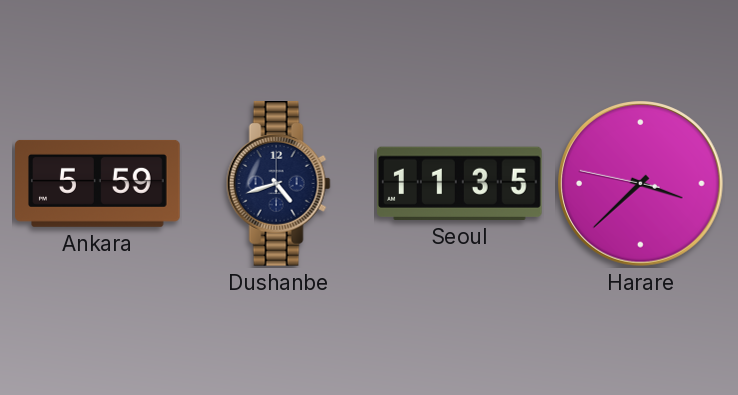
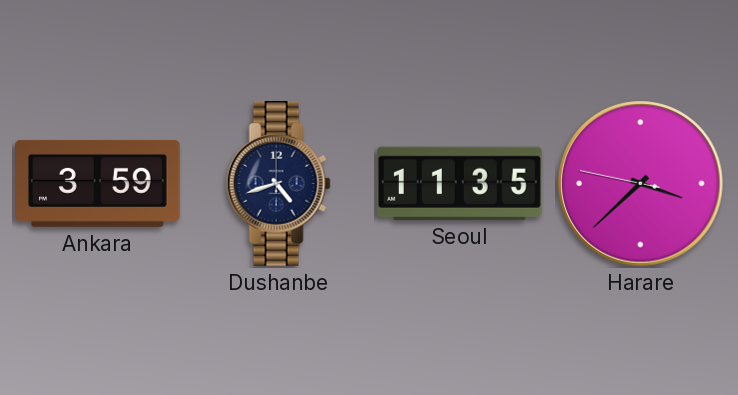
Ankara: 5:59 -> 3:59
